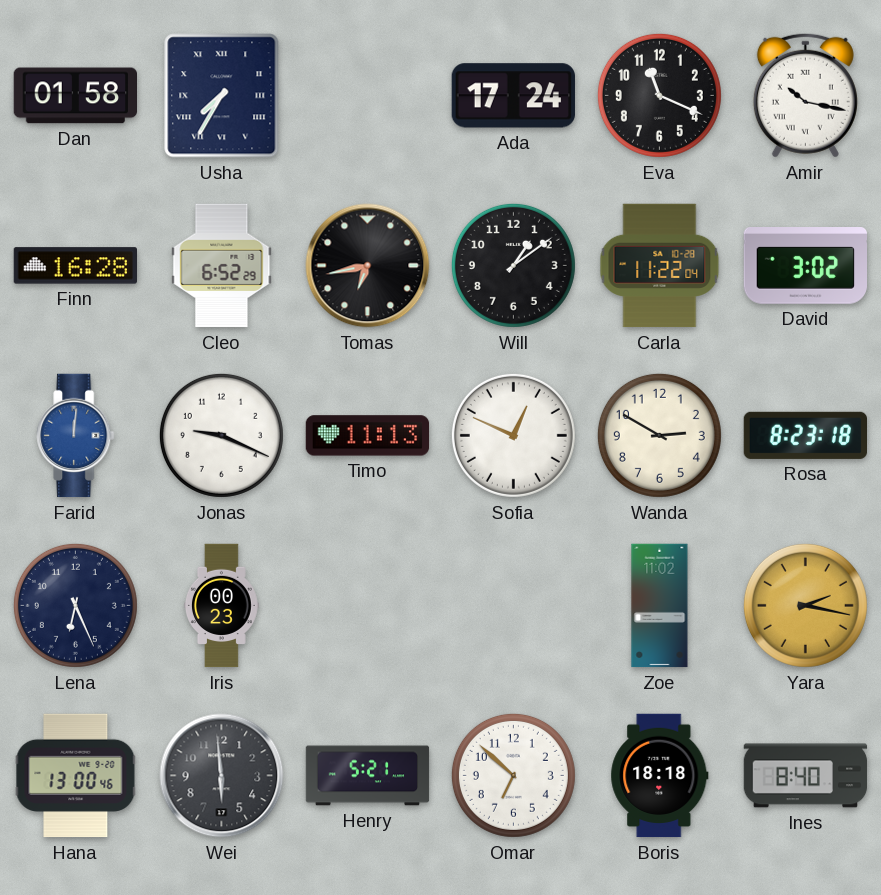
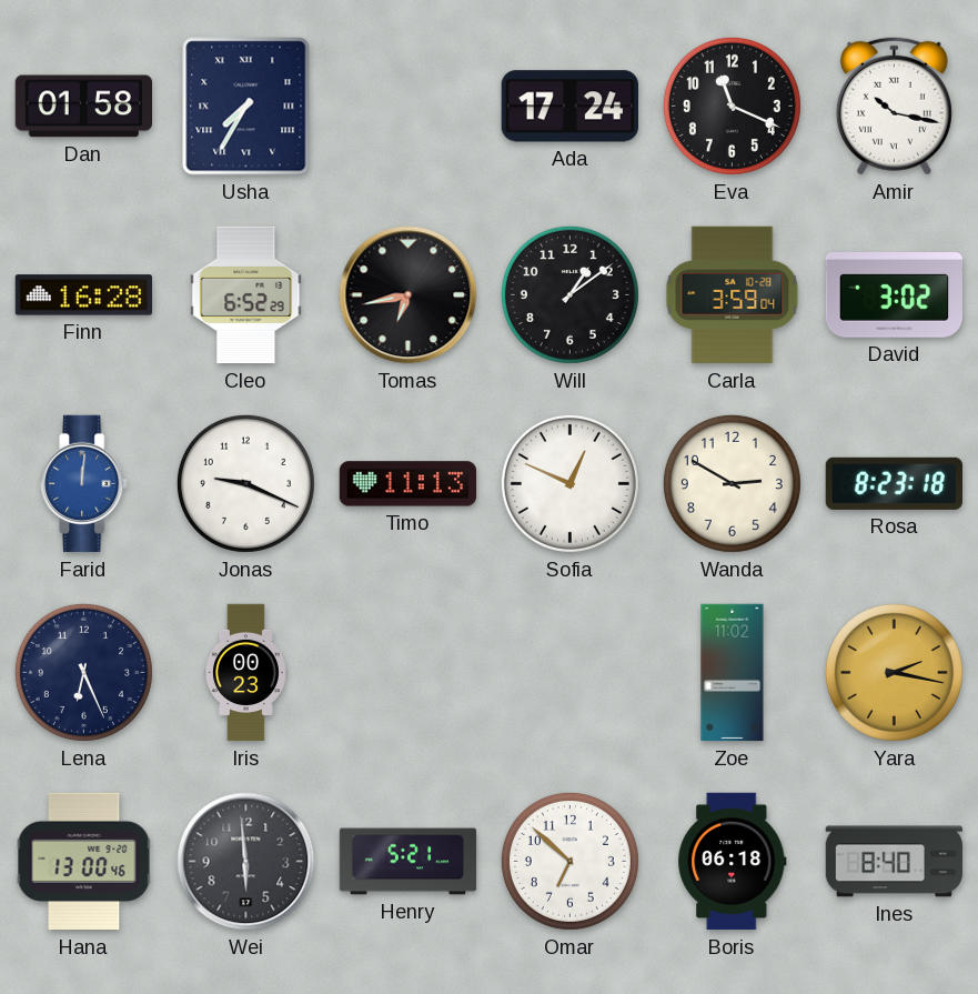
Carla: 11:22 -> 3:59
Boris: 18:18 -> 06:18
